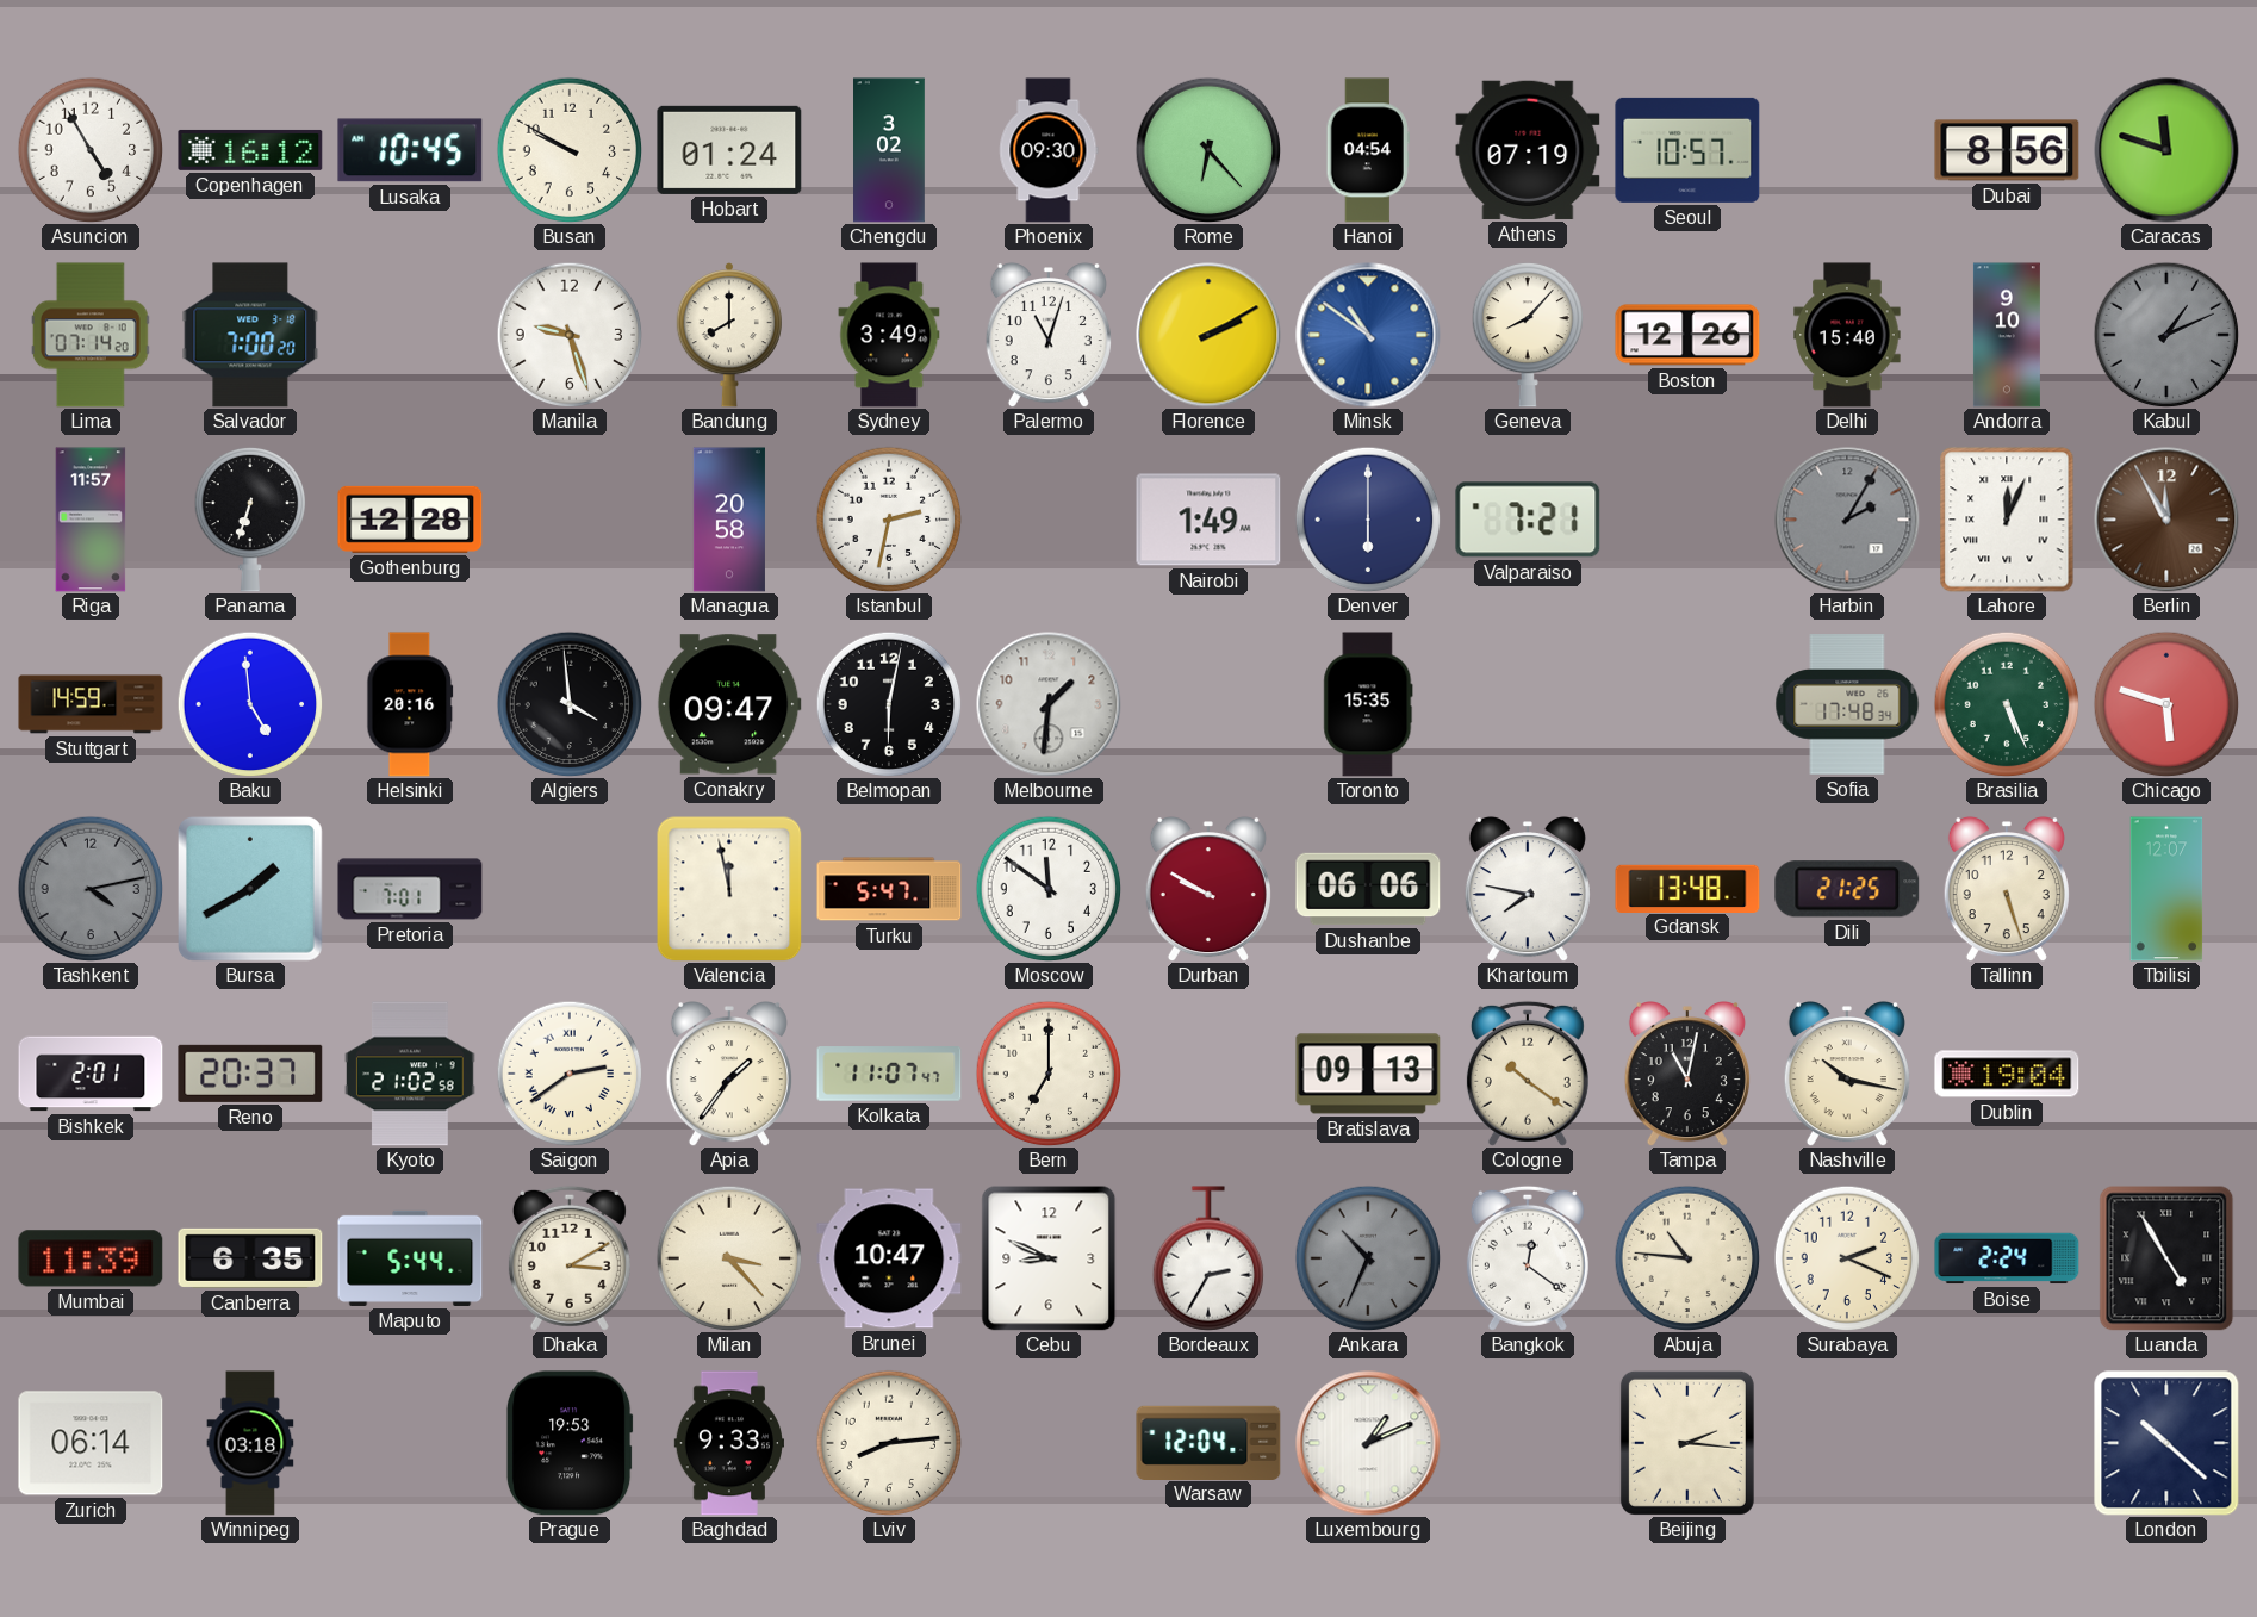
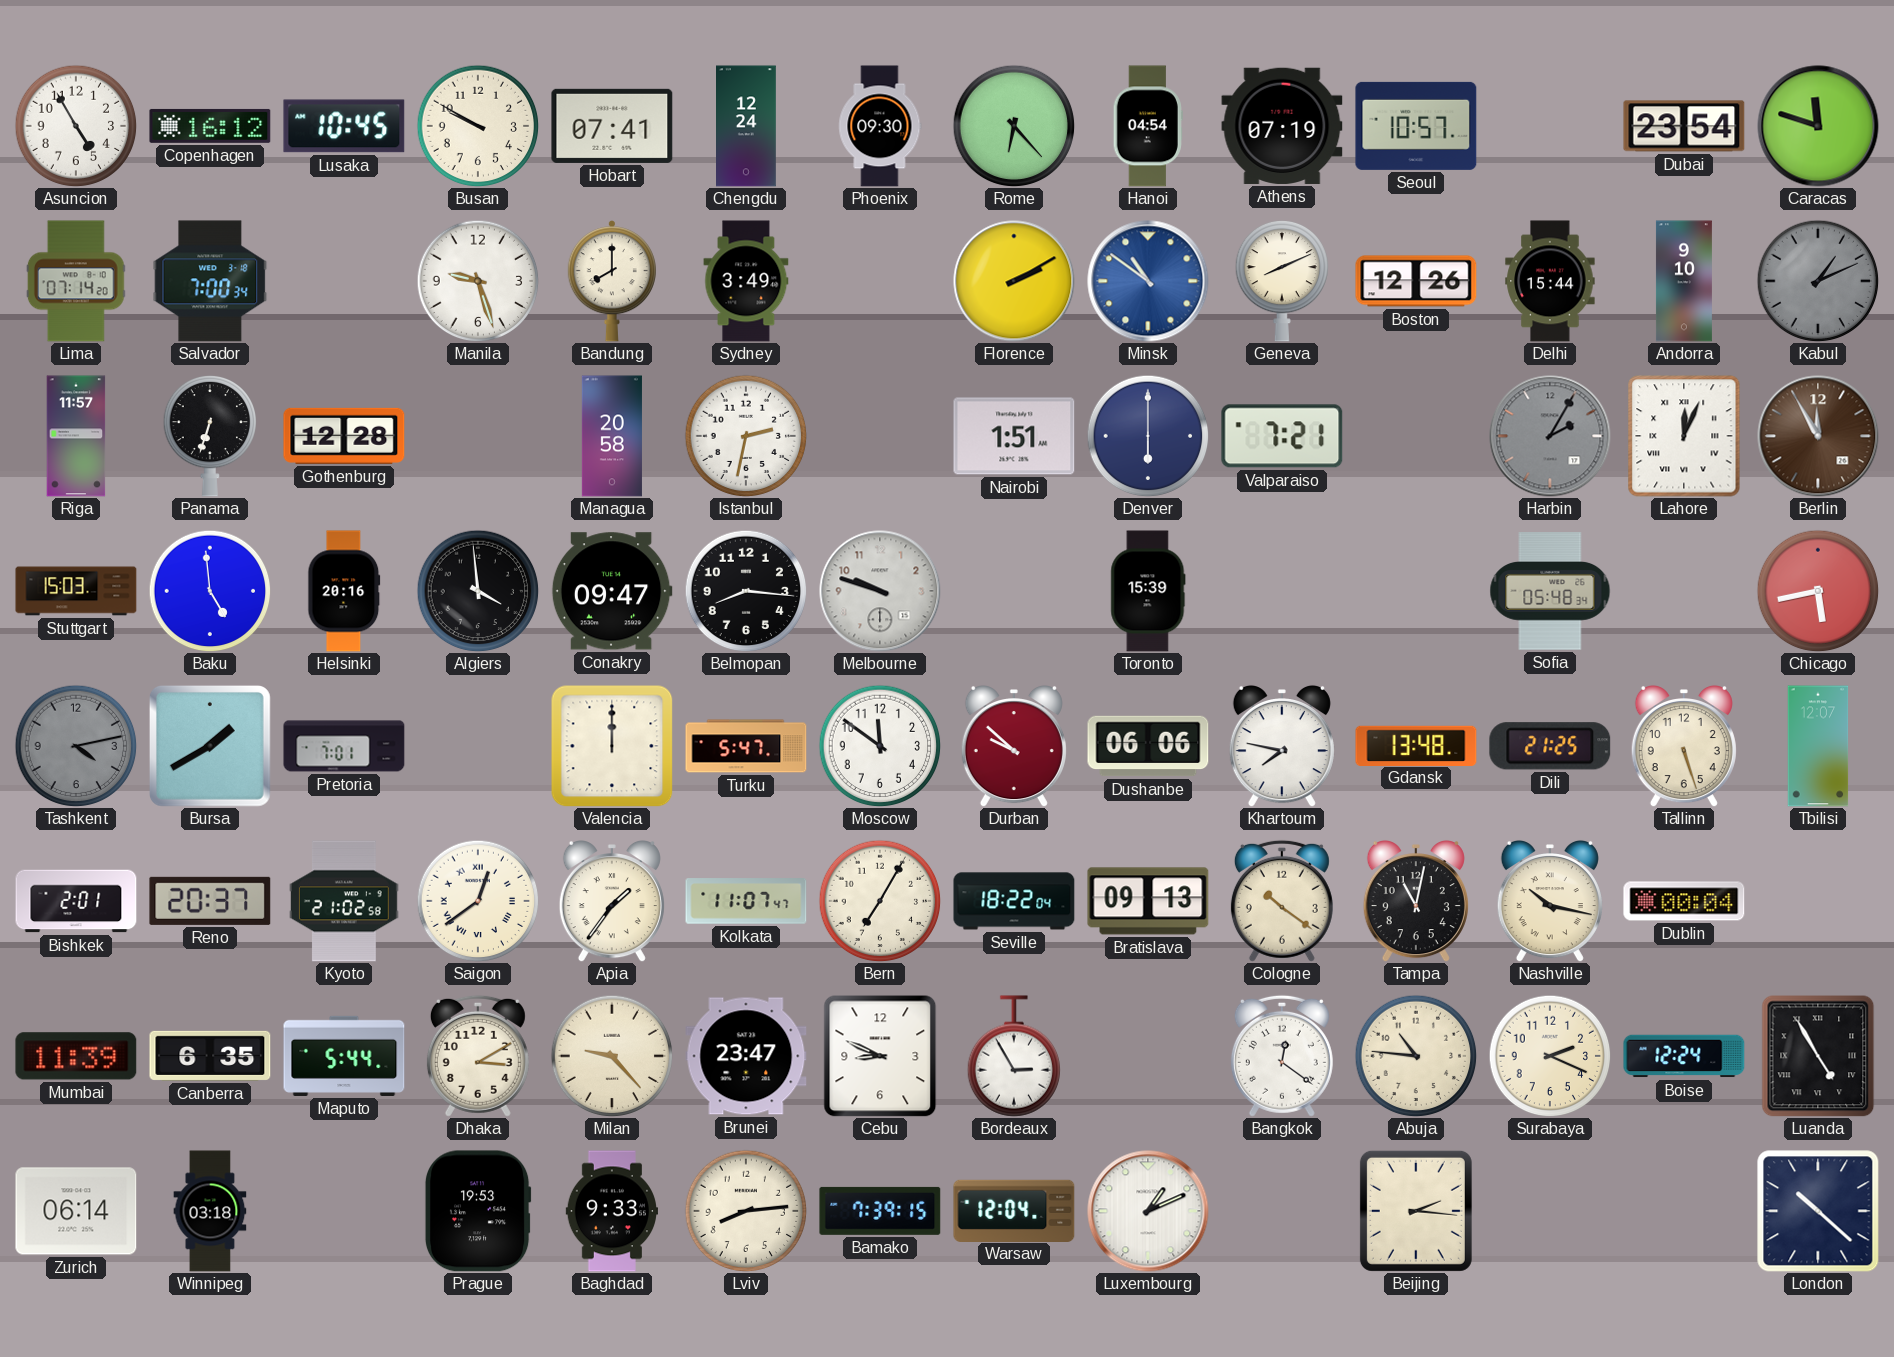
Hobart: 01:24 -> 07:41
Chengdu: 3:02 -> 12:24
Dubai: 8:56 -> 23:54
Salvador: 7:00:20 -> 7:00:34
Palermo: 11:03 -> none
Geneva: 8:07 -> 8:11
Delhi: 15:40 -> 15:44
Nairobi: 1:49 -> 1:51
Stuttgart: 14:59 -> 15:03
Belmopan: 6:02 -> 8:16
Melbourne: 1:31 -> 9:48
Toronto: 15:35 -> 15:39
Sofia: 17:48 -> 05:48
Brasilia: 5:26 -> none
Chicago: 5:48 -> 5:43
Valencia: 11:58 -> 12:00
Durban: 9:50 -> 9:52
Saigon: 2:39 -> 12:39
Bern: 7:00 -> 7:05
Seville: none -> 18:22
Dublin: 19:04 -> 00:04
Milan: 3:23 -> 9:23
Brunei: 10:47 -> 23:47
Bordeaux: 2:35 -> 2:55
Ankara: 10:34 -> none
Boise: 2:24 -> 12:24
Bamako: none -> 7:39
